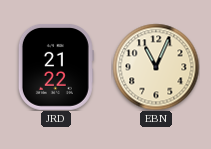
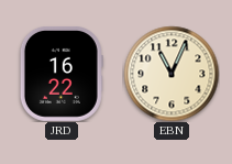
JRD: 21:22 -> 16:22
